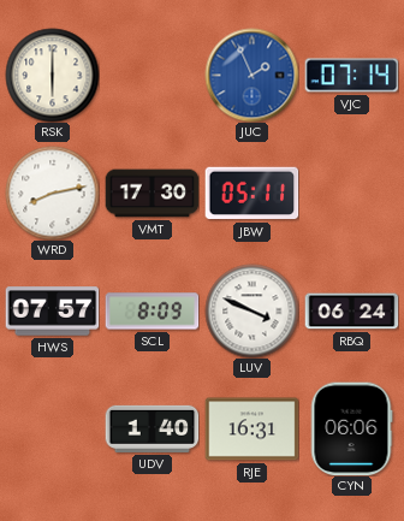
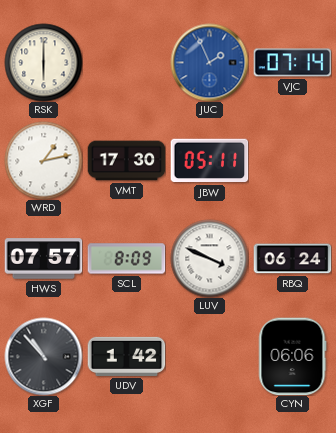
WRD: 8:13 -> 1:13
XGF: none -> 10:53
UDV: 1:40 -> 1:42
RJE: 16:31 -> none
